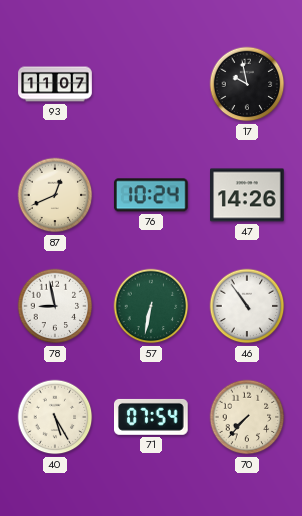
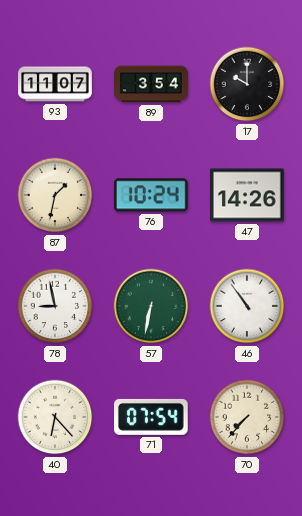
89: none -> 3:54
17: 9:58 -> 10:00
87: 12:41 -> 1:32
40: 5:25 -> 6:23
